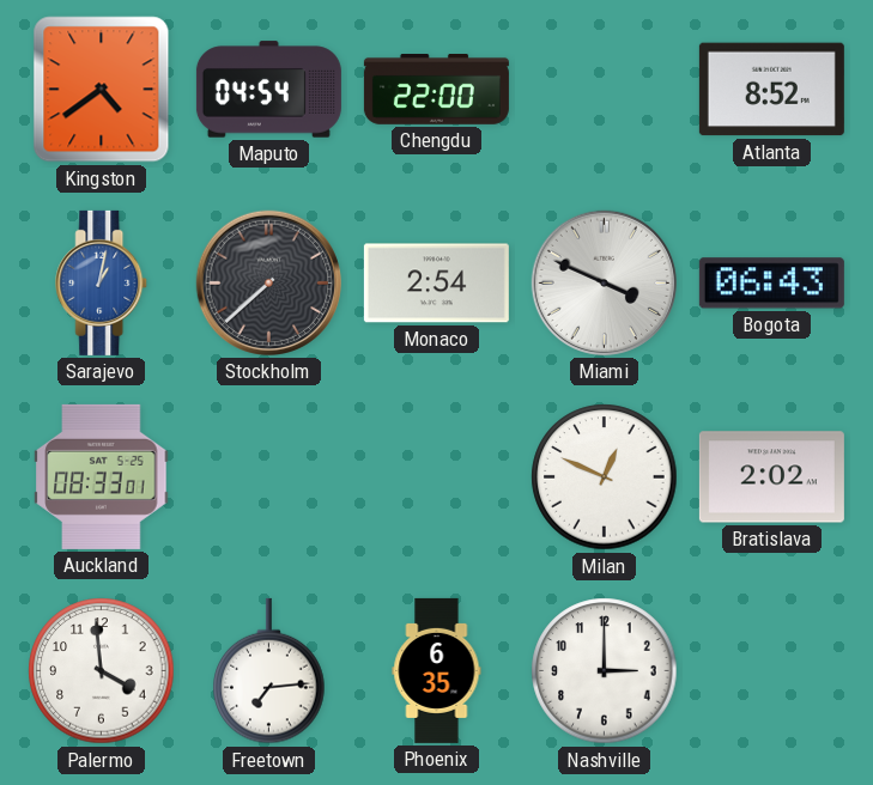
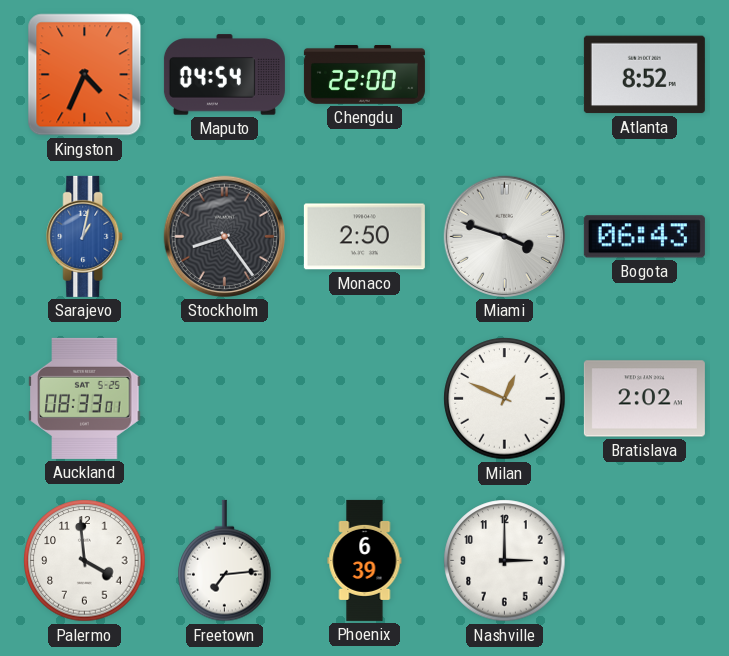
Kingston: 4:39 -> 4:34
Stockholm: 7:38 -> 8:24
Monaco: 2:54 -> 2:50
Miami: 3:49 -> 3:48
Phoenix: 6:35 -> 6:39
